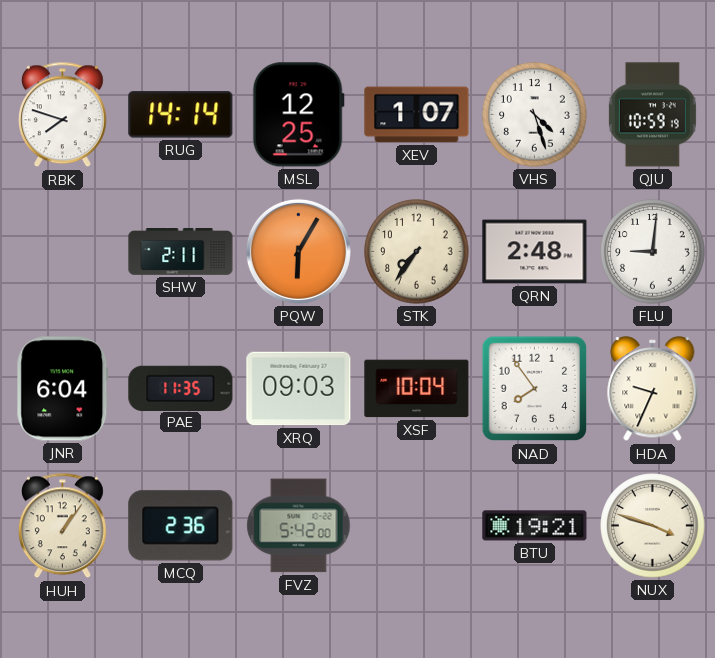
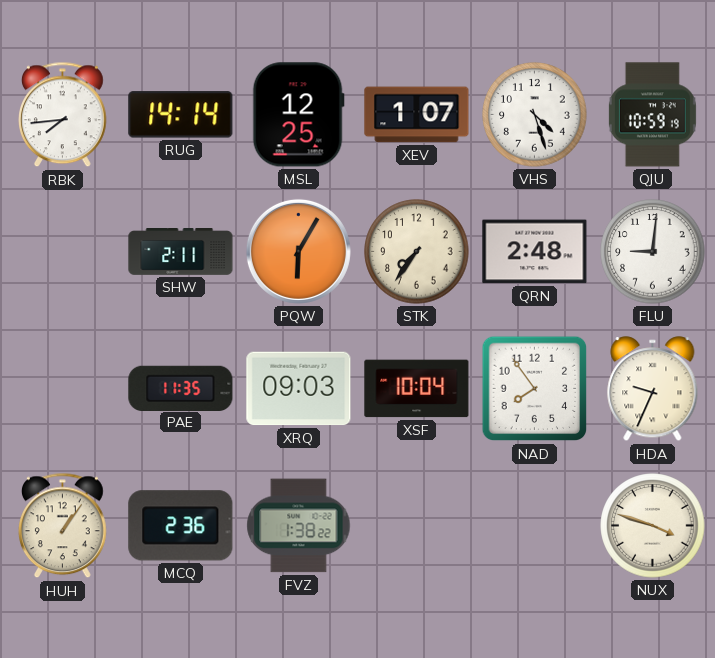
RBK: 7:48 -> 7:44
JNR: 6:04 -> none
FVZ: 5:42 -> 1:38
BTU: 19:21 -> none
